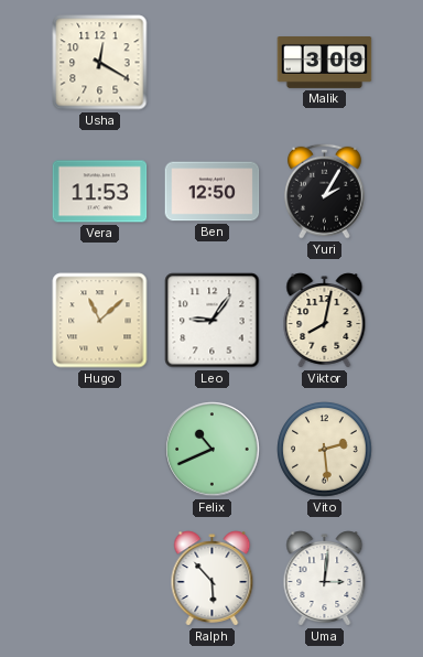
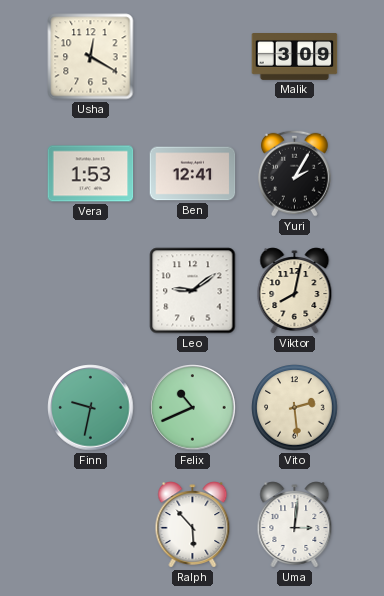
Vera: 11:53 -> 1:53
Ben: 12:50 -> 12:41
Hugo: 11:08 -> none
Leo: 9:06 -> 9:09
Finn: none -> 9:32
